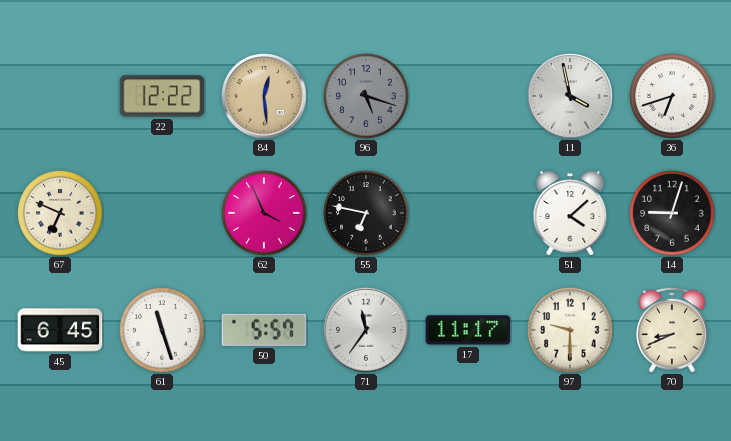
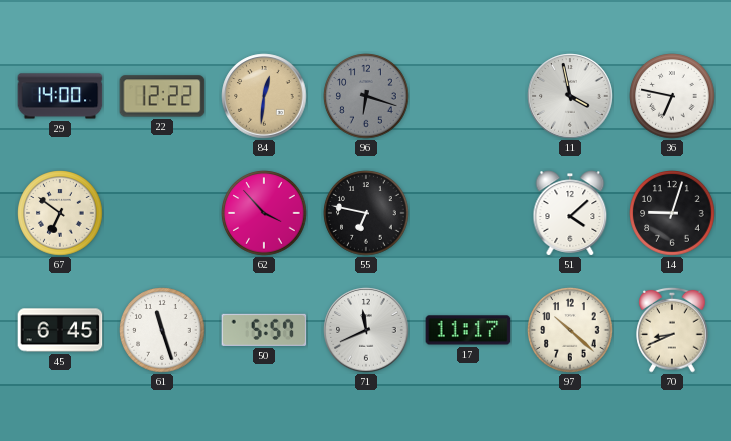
29: none -> 14:00
84: 12:29 -> 12:31
96: 5:18 -> 6:18
36: 6:42 -> 6:47
67: 6:49 -> 6:51
62: 3:56 -> 3:53
71: 11:36 -> 11:41
97: 9:30 -> 10:22
